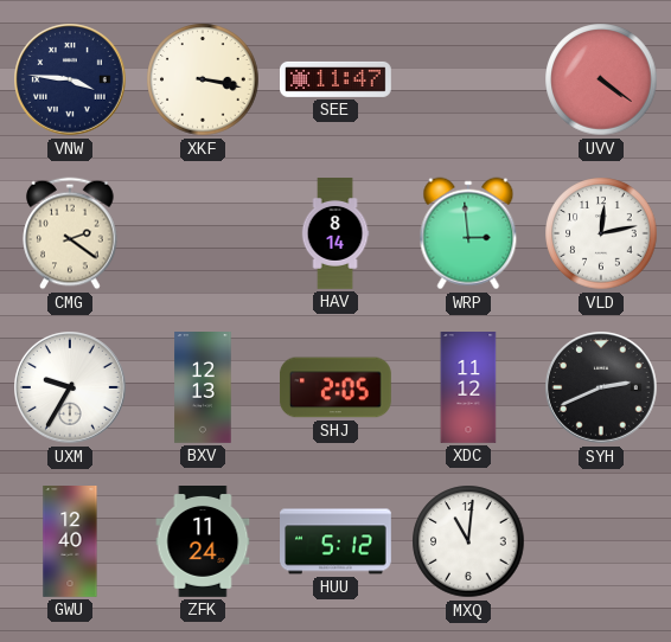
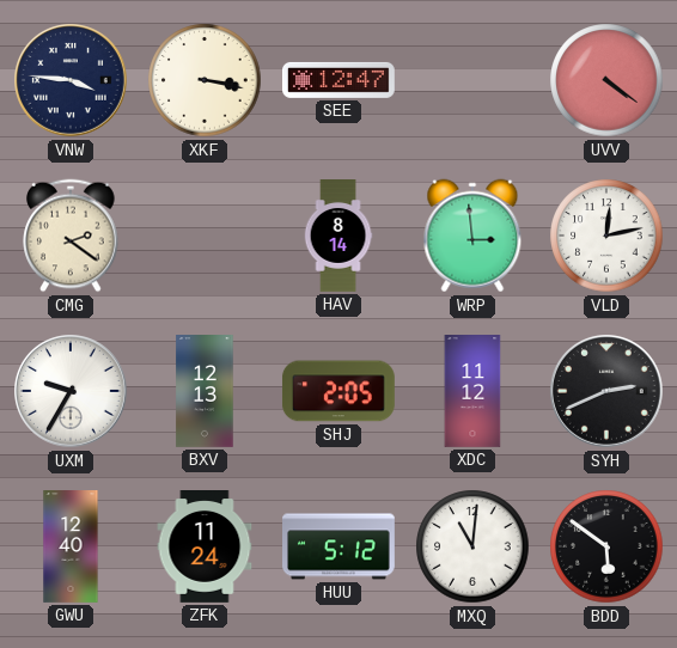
SEE: 11:47 -> 12:47
BDD: none -> 5:51
